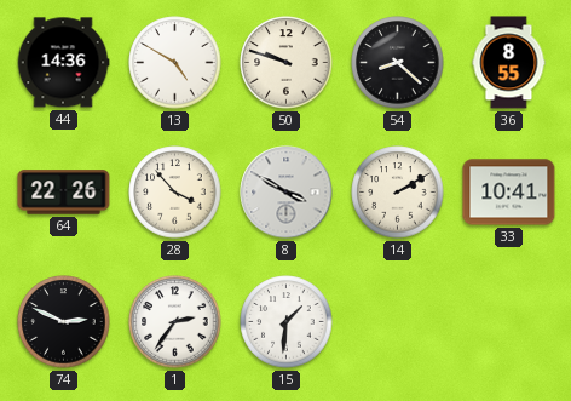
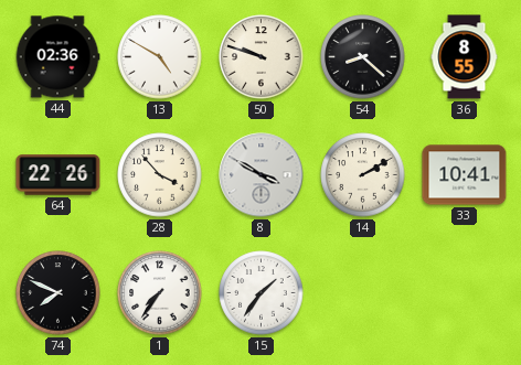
44: 14:36 -> 02:36
74: 2:49 -> 7:49
1: 2:36 -> 7:36
15: 1:31 -> 1:36
